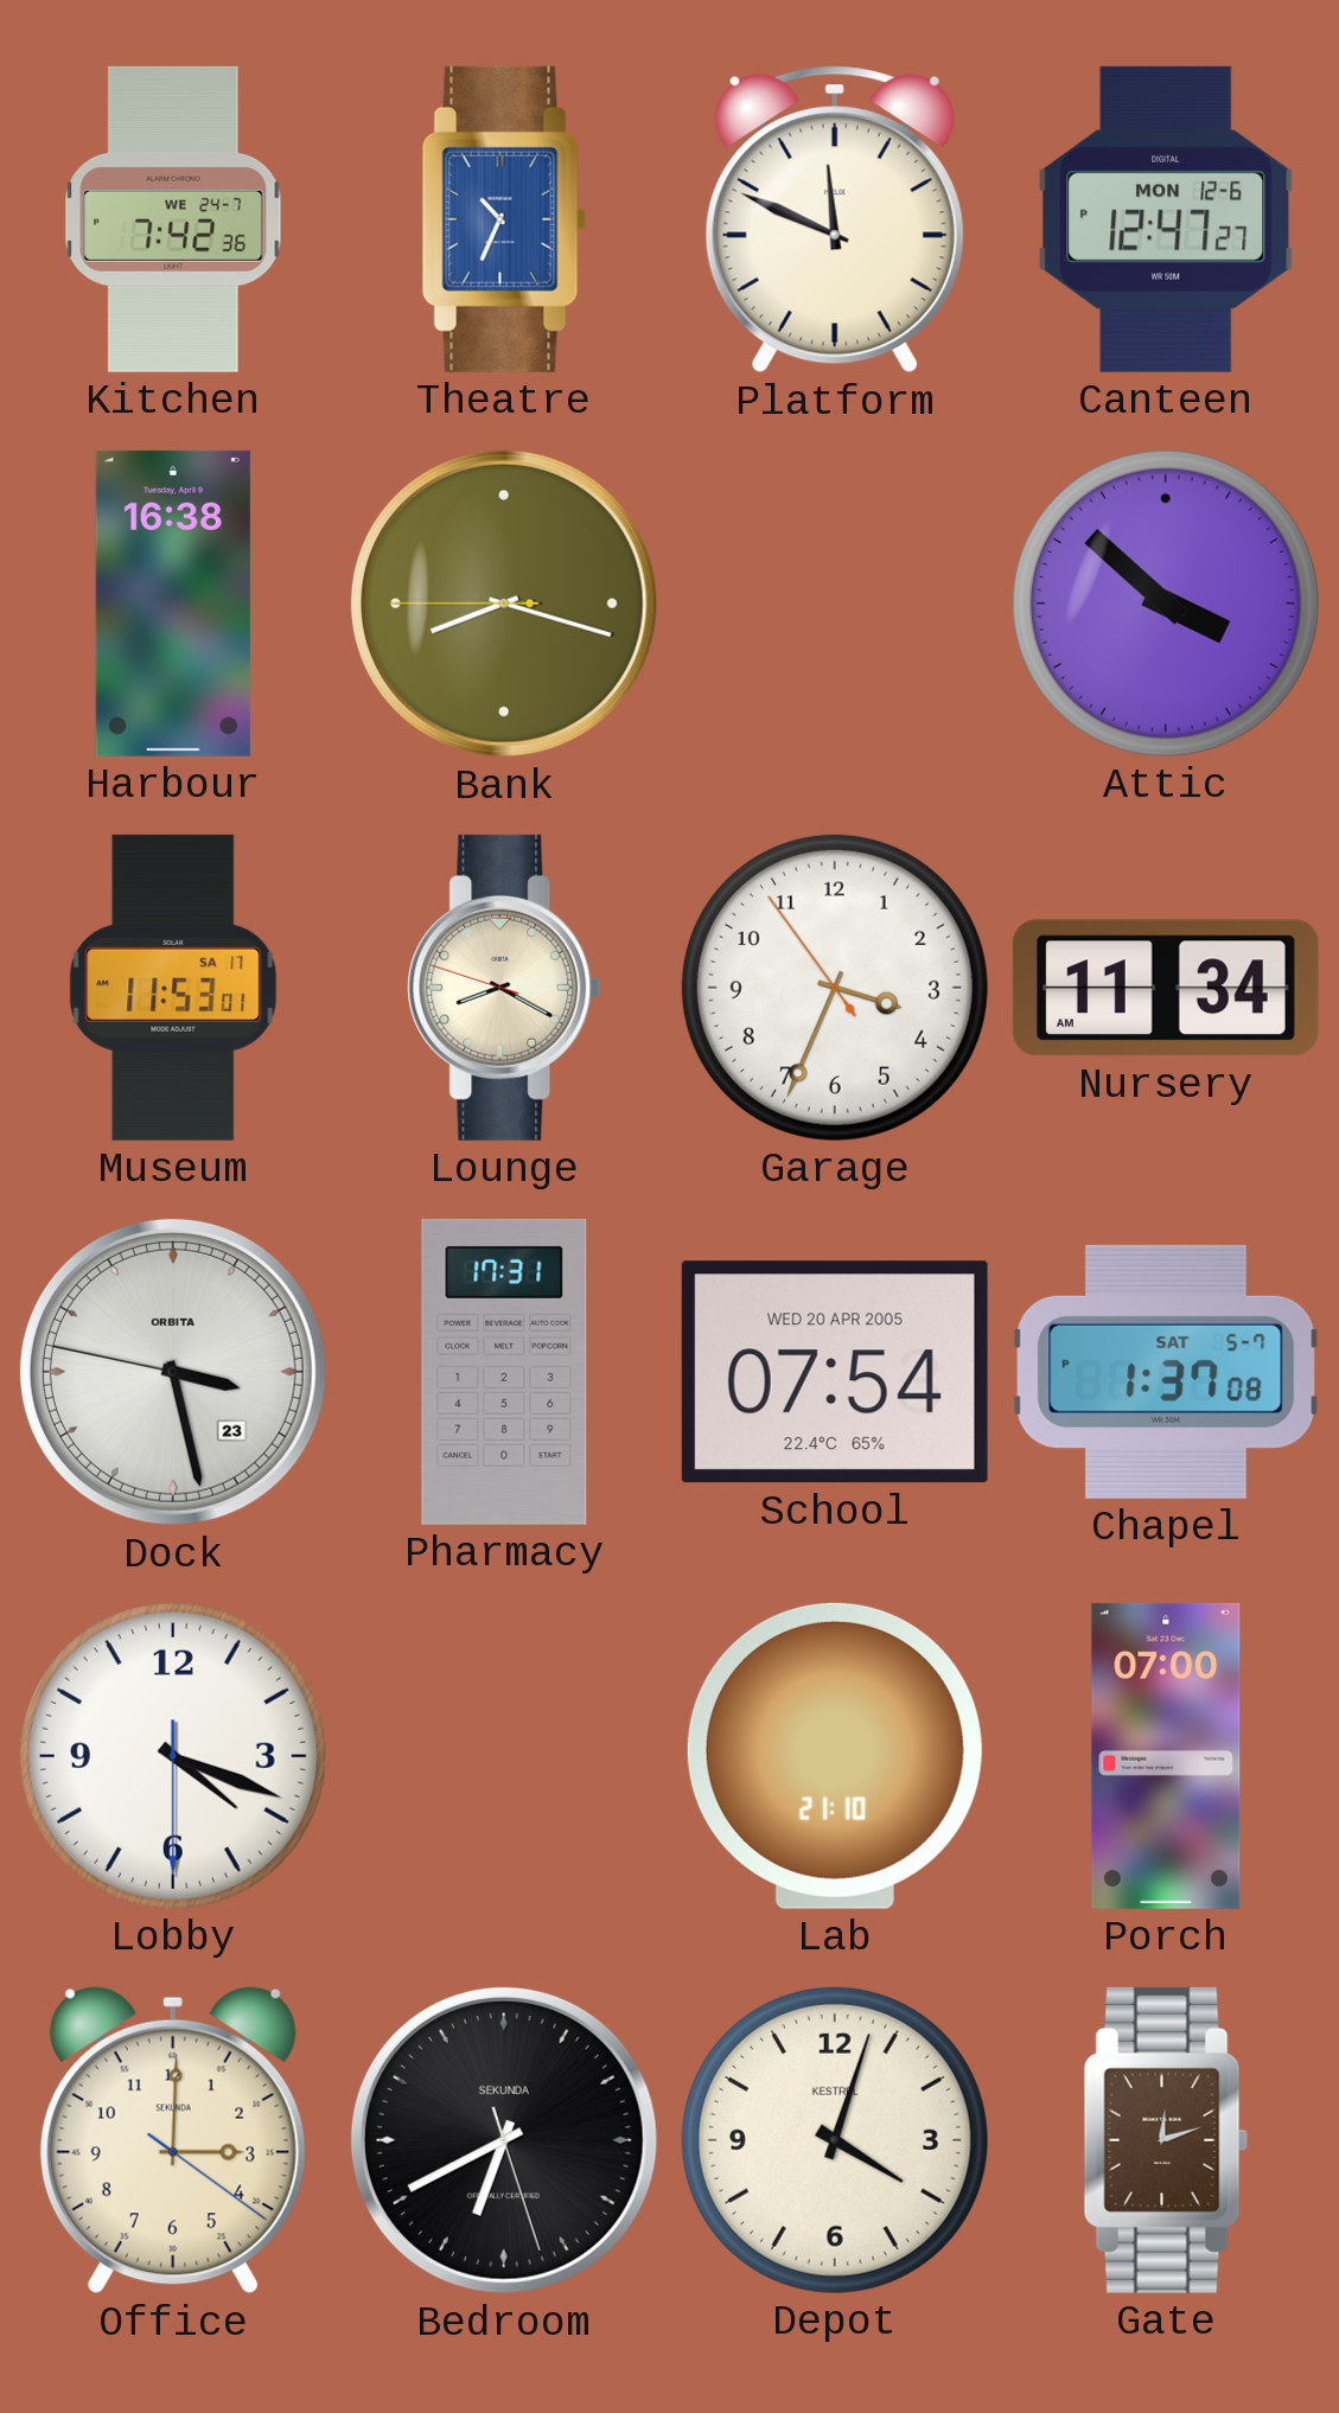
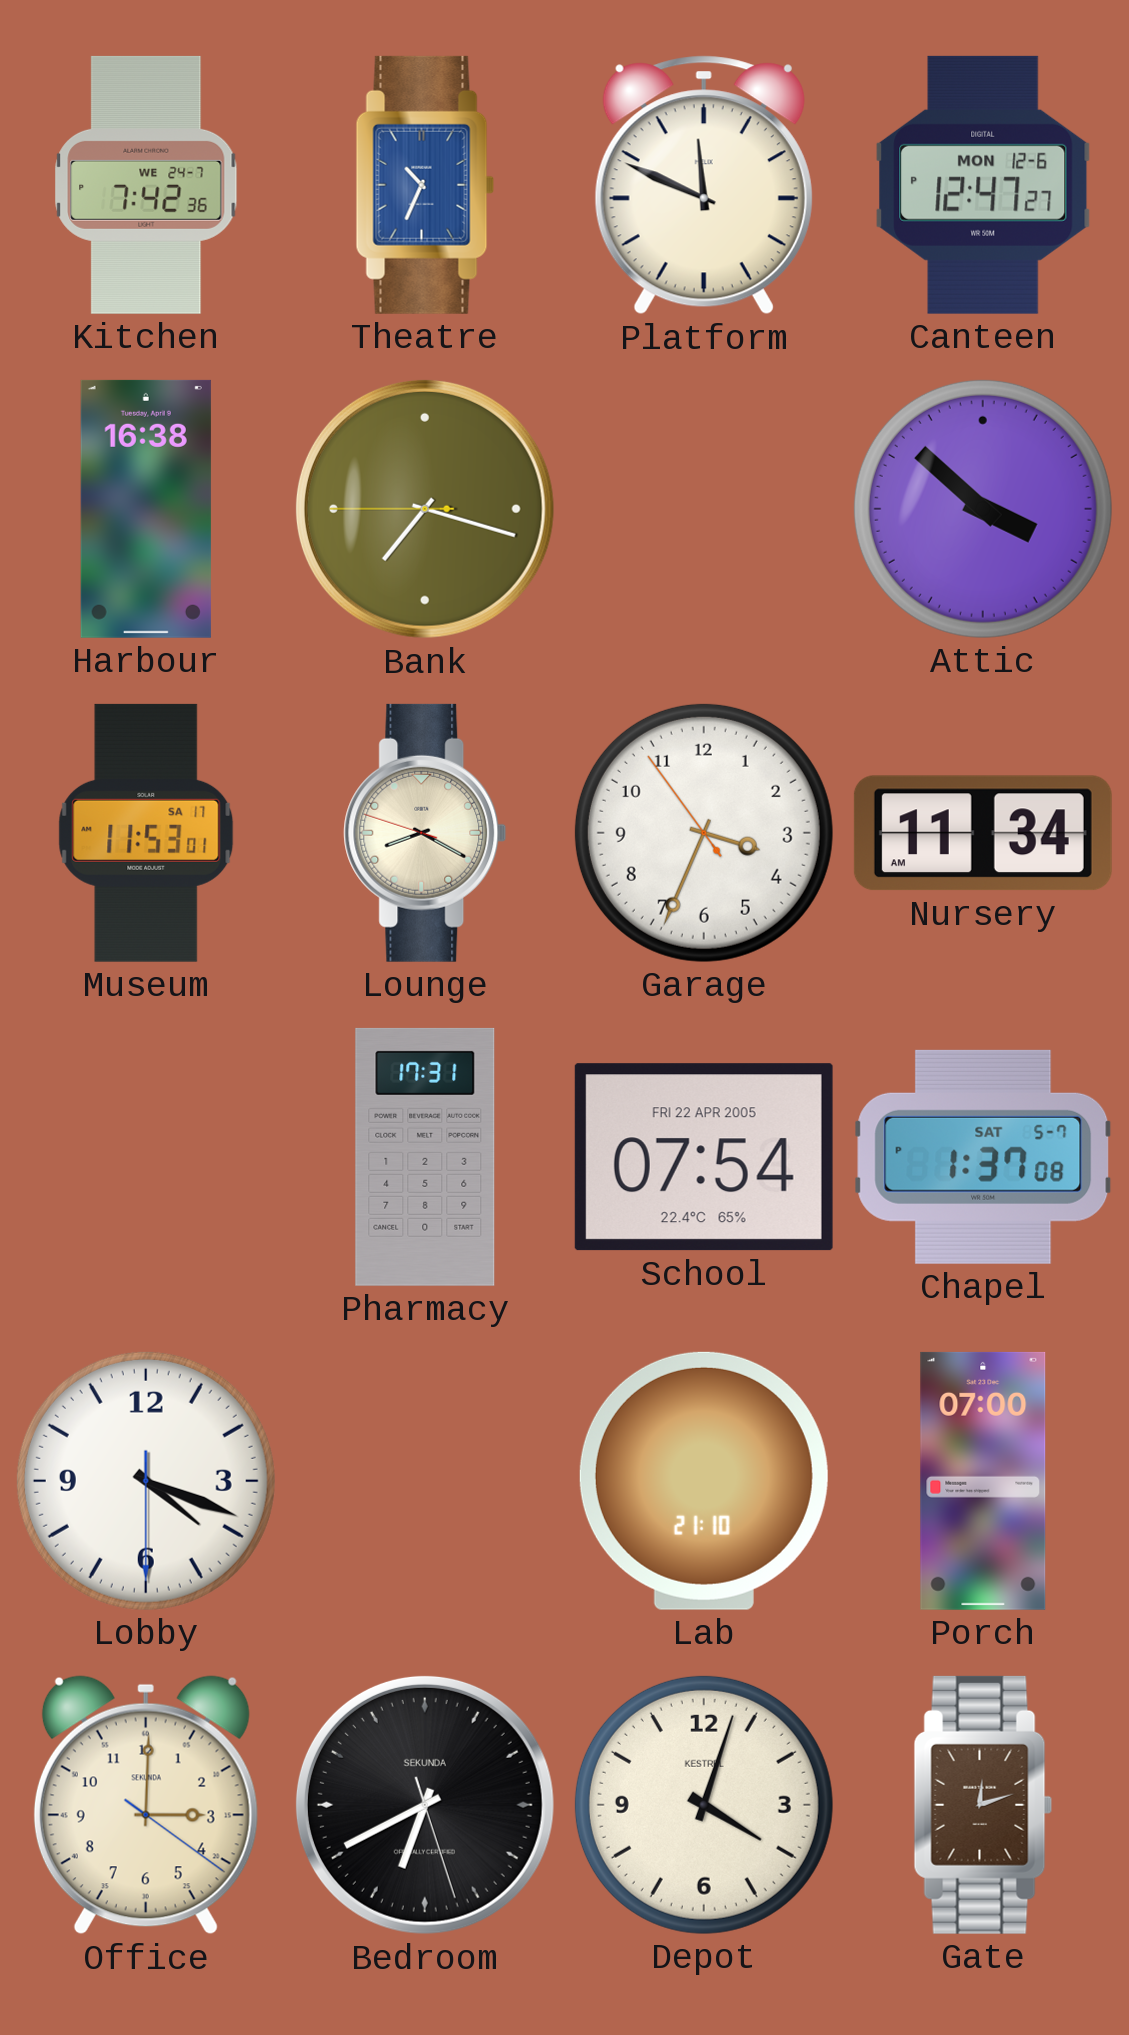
Bank: 8:17 -> 7:17
Dock: 3:27 -> none
School date: WED 20 APR 2005 -> FRI 22 APR 2005
